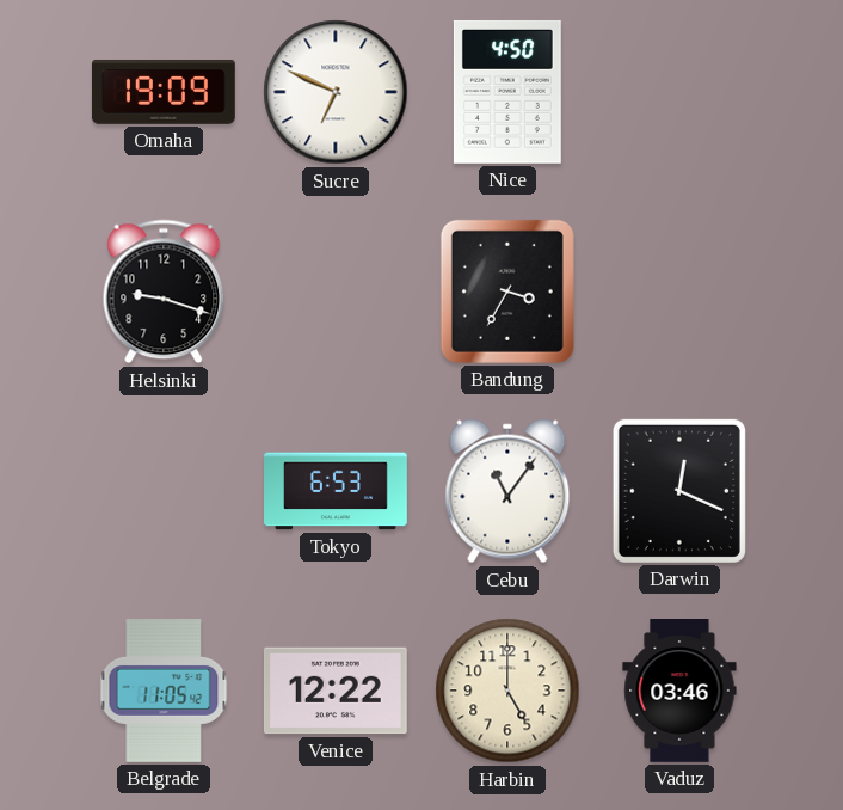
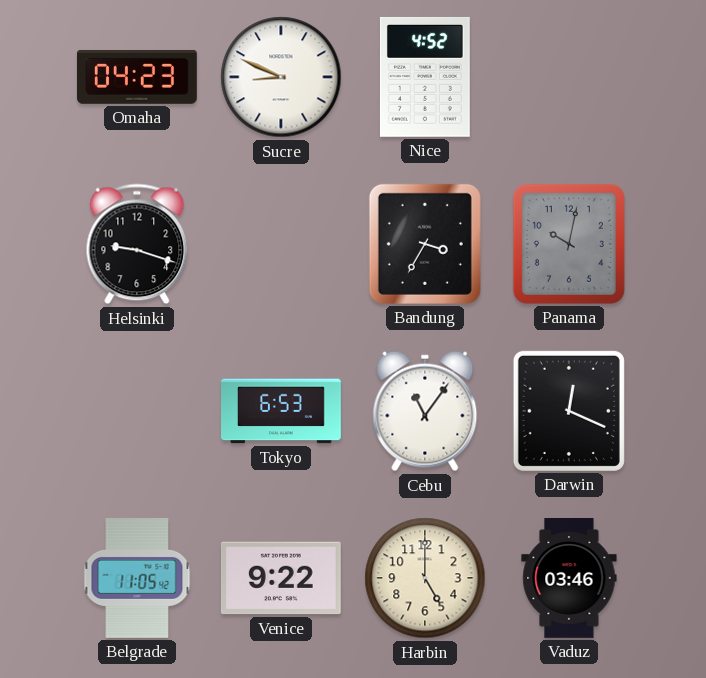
Omaha: 19:09 -> 04:23
Sucre: 6:49 -> 8:49
Nice: 4:50 -> 4:52
Panama: none -> 10:02
Venice: 12:22 -> 9:22
